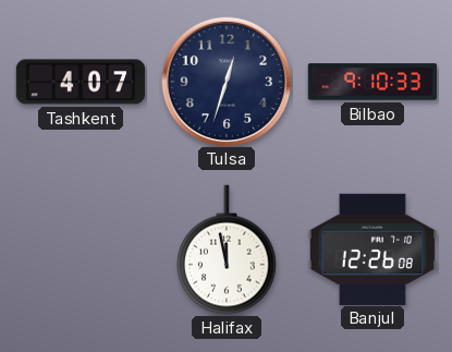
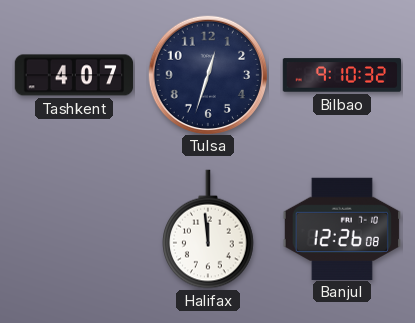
Bilbao: 9:10:33 -> 9:10:32
Halifax: 11:58 -> 11:59
